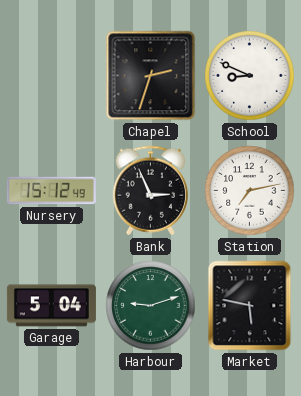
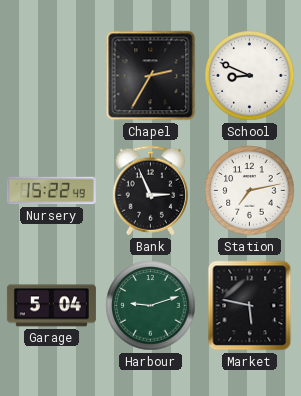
Chapel: 2:33 -> 2:35
Nursery: 15:12 -> 15:22
